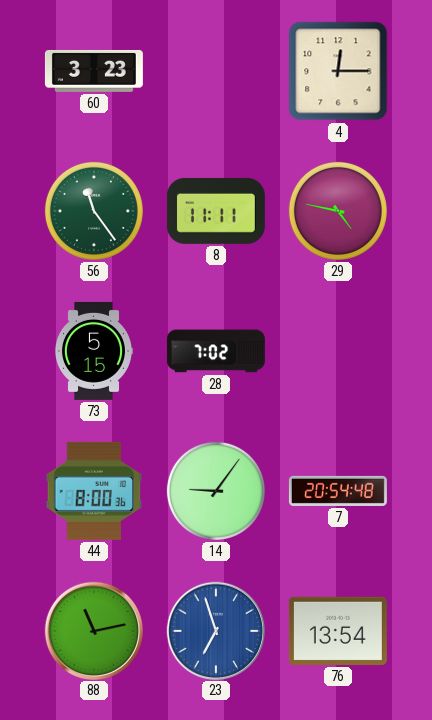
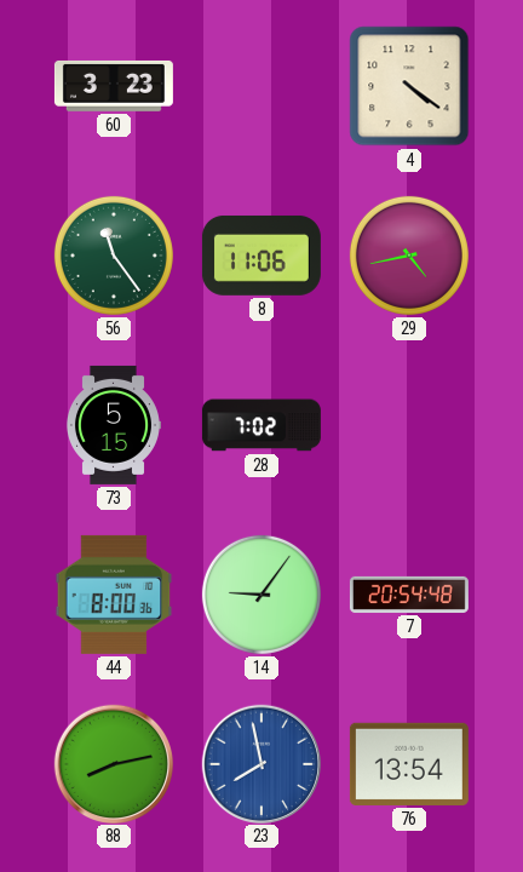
4: 12:15 -> 4:21
8: 11:11 -> 11:06
29: 4:47 -> 4:43
88: 11:13 -> 8:13
23: 6:57 -> 7:58
